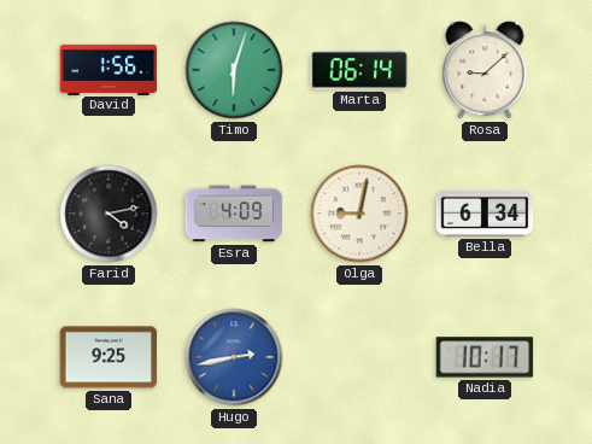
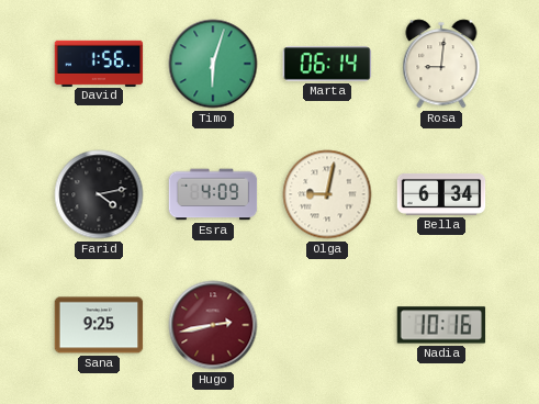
Rosa: 9:08 -> 9:01
Hugo dial: blue -> burgundy
Nadia: 10:17 -> 10:16
